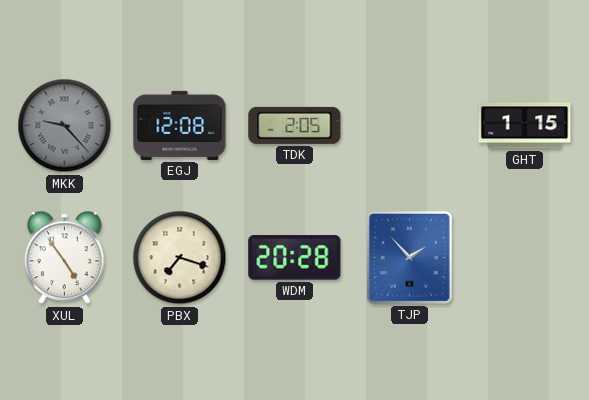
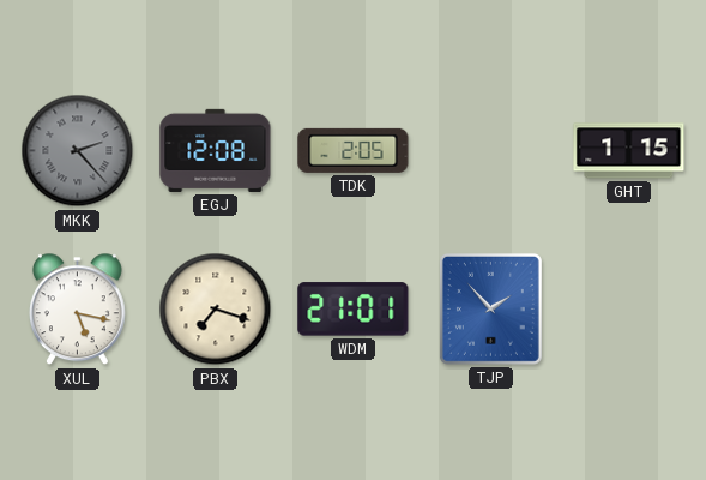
MKK: 9:23 -> 2:23
XUL: 4:54 -> 5:17
WDM: 20:28 -> 21:01
